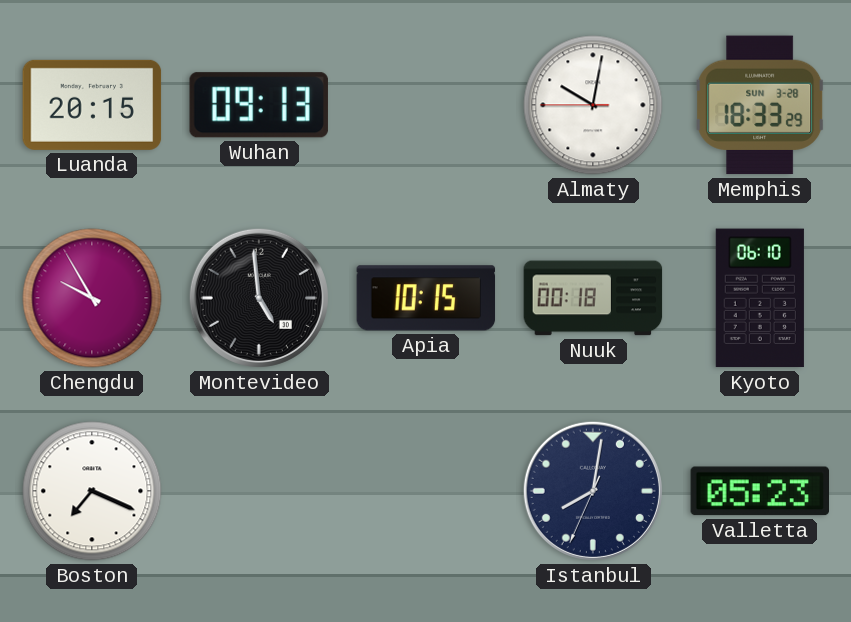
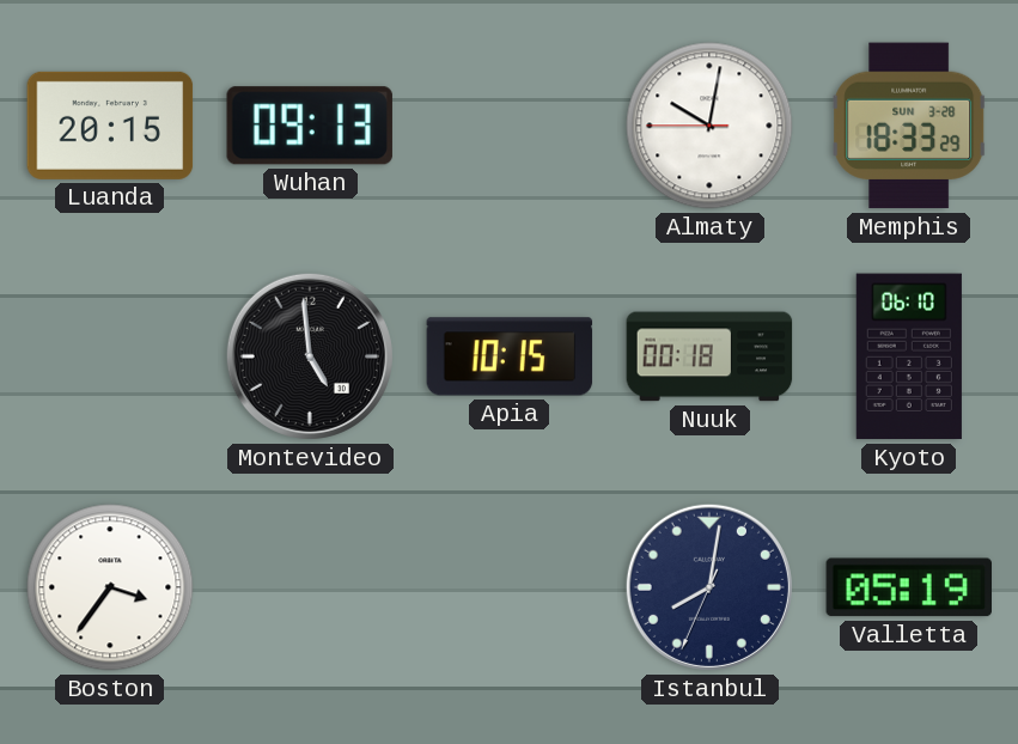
Chengdu: 9:55 -> none
Boston: 7:19 -> 3:36
Valletta: 05:23 -> 05:19
